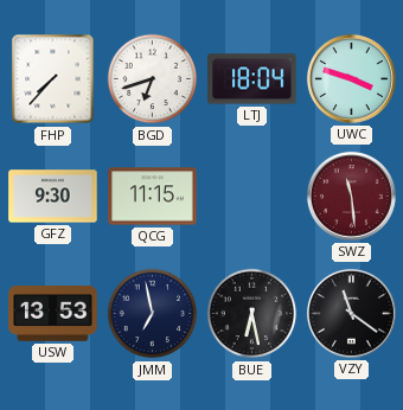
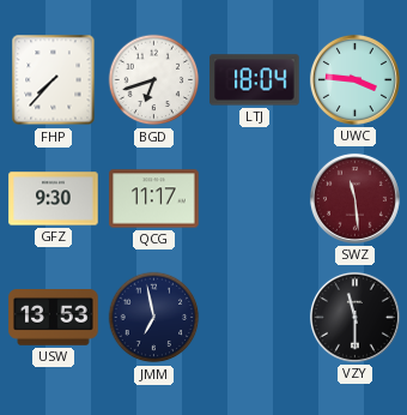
UWC: 3:48 -> 3:46
QCG: 11:15 -> 11:17
BUE: 6:28 -> none
VZY: 11:21 -> 11:30
